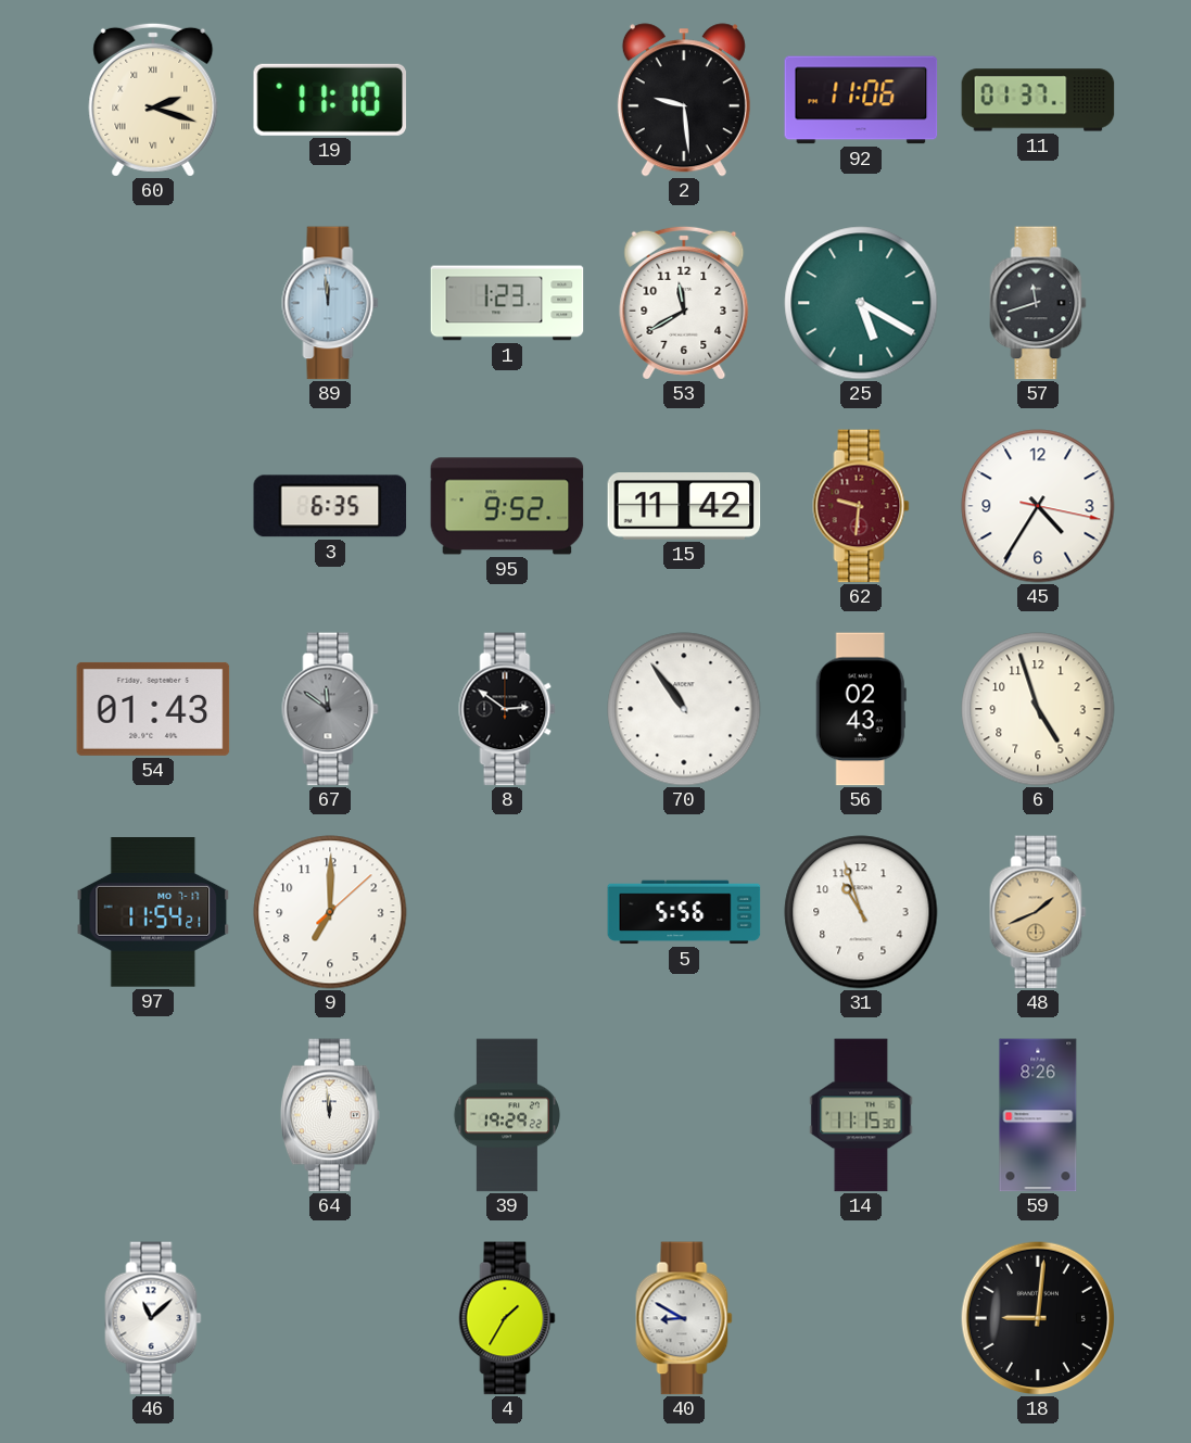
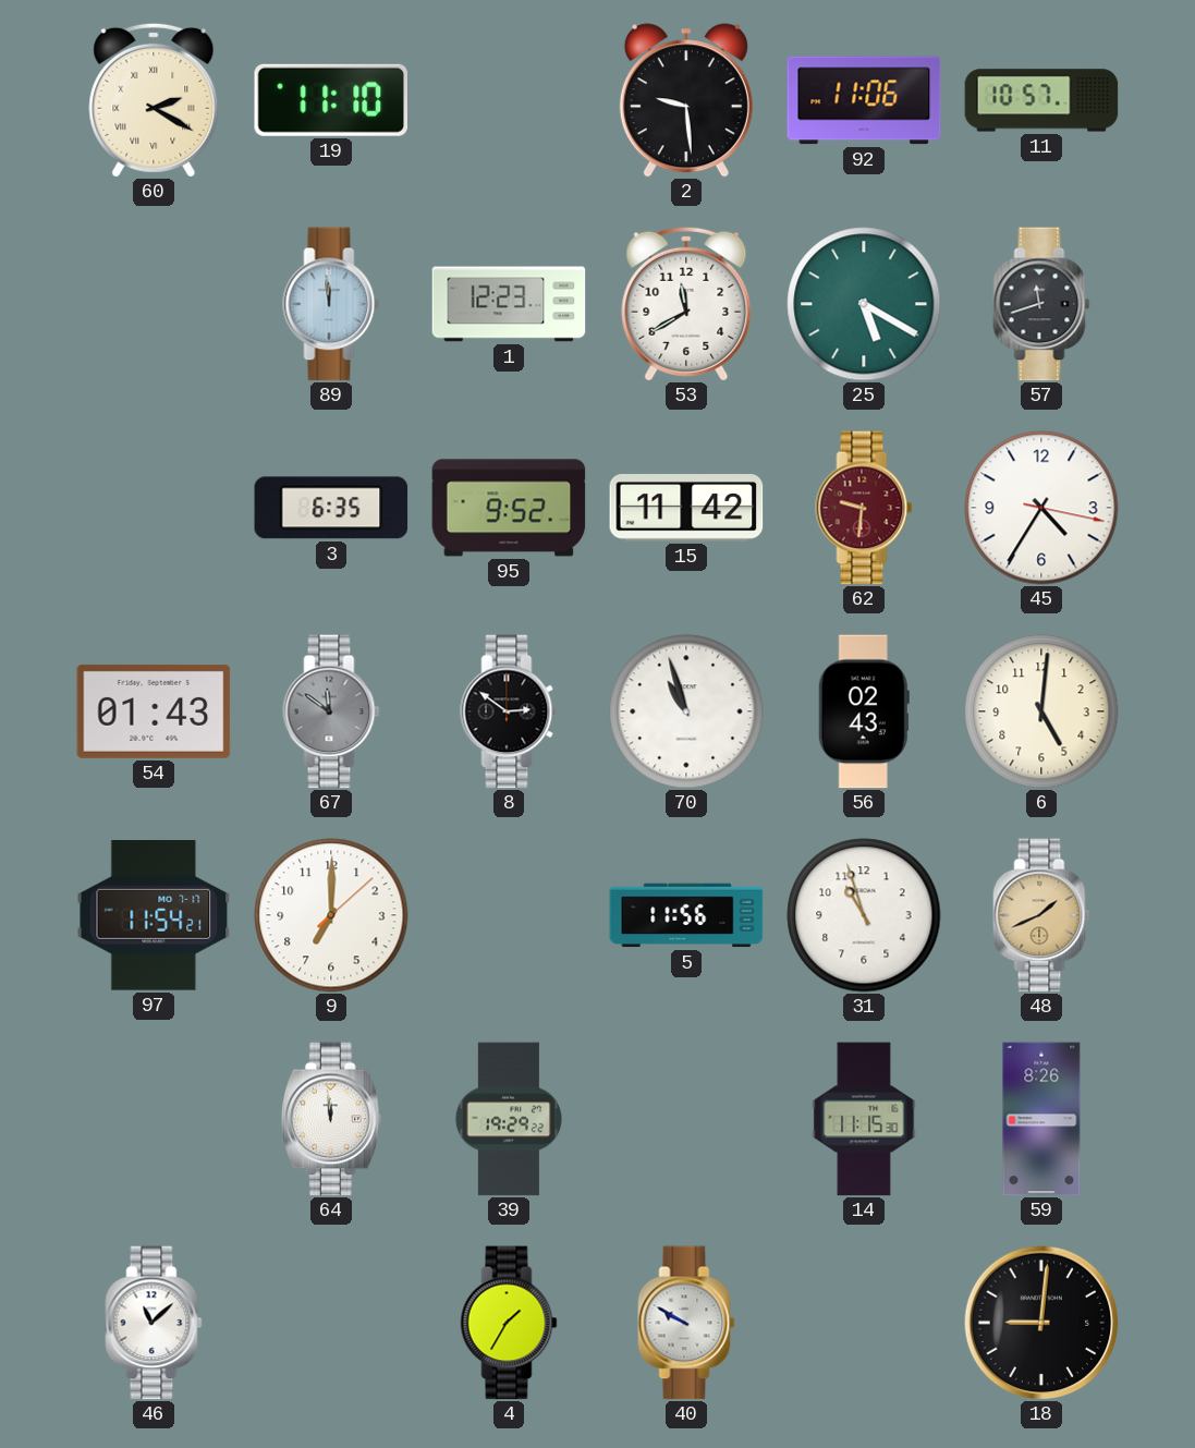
60: 2:18 -> 2:20
11: 01:37 -> 10:57
1: 1:23 -> 12:23
70: 10:54 -> 10:57
6: 4:57 -> 5:01
5: 5:56 -> 11:56
40: 8:50 -> 9:50
